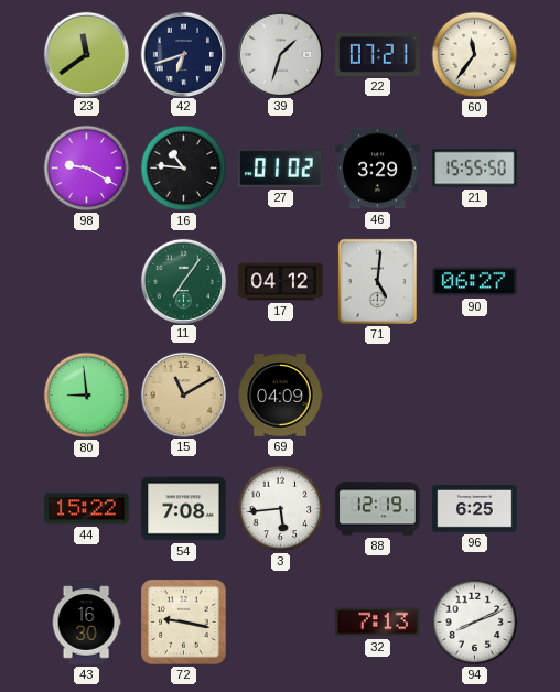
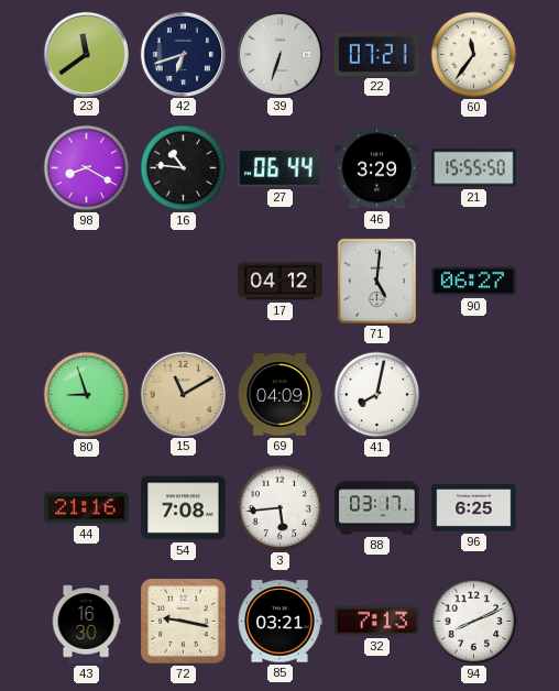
39: 1:33 -> 6:33
98: 9:20 -> 8:20
27: 01:02 -> 06:44
11: 7:06 -> none
80: 8:59 -> 8:57
41: none -> 8:02
44: 15:22 -> 21:16
88: 12:19 -> 03:17
85: none -> 03:21
